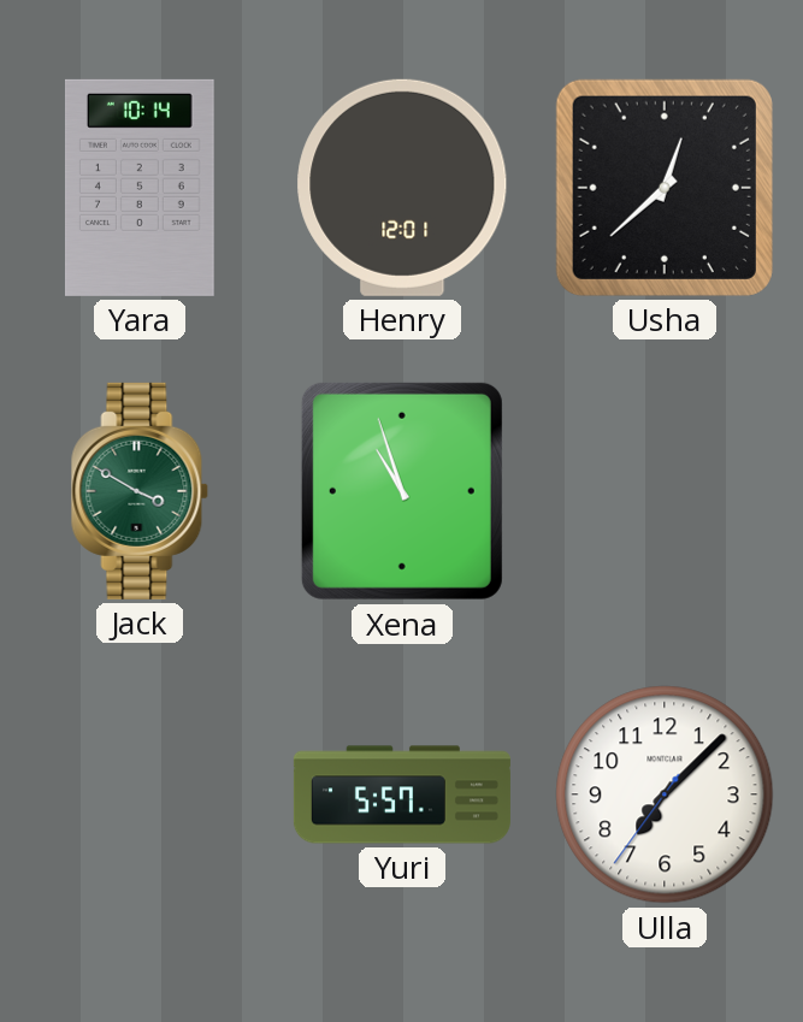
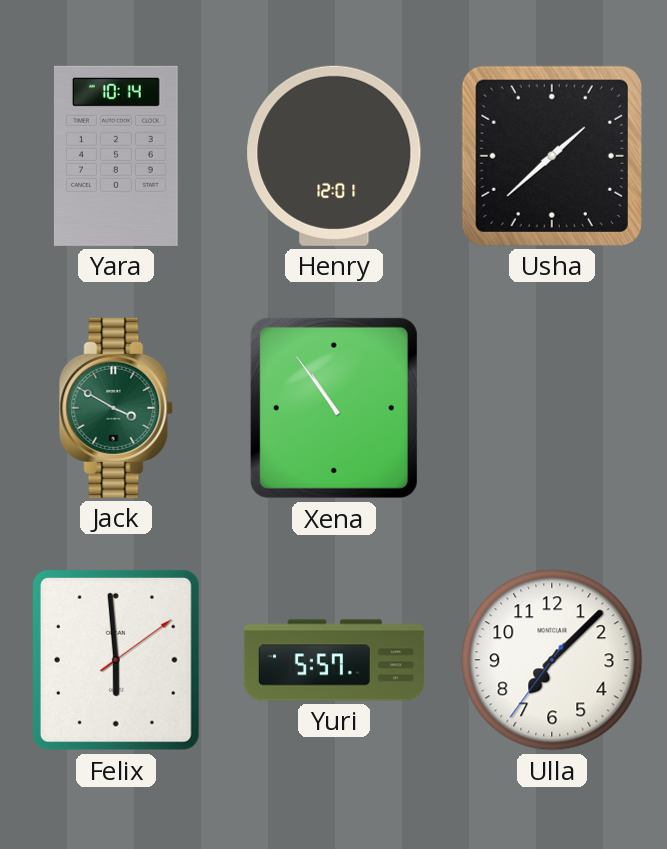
Usha: 12:38 -> 1:38
Xena: 10:57 -> 10:54
Felix: none -> 5:59
